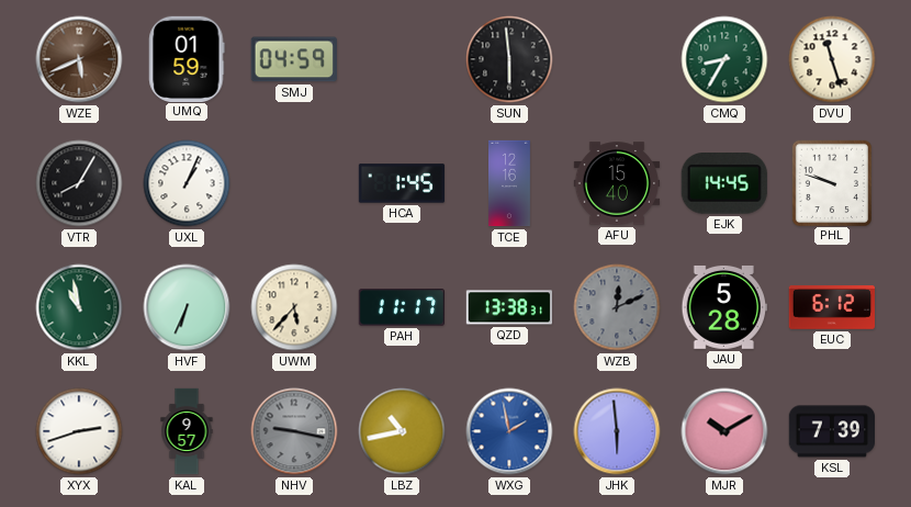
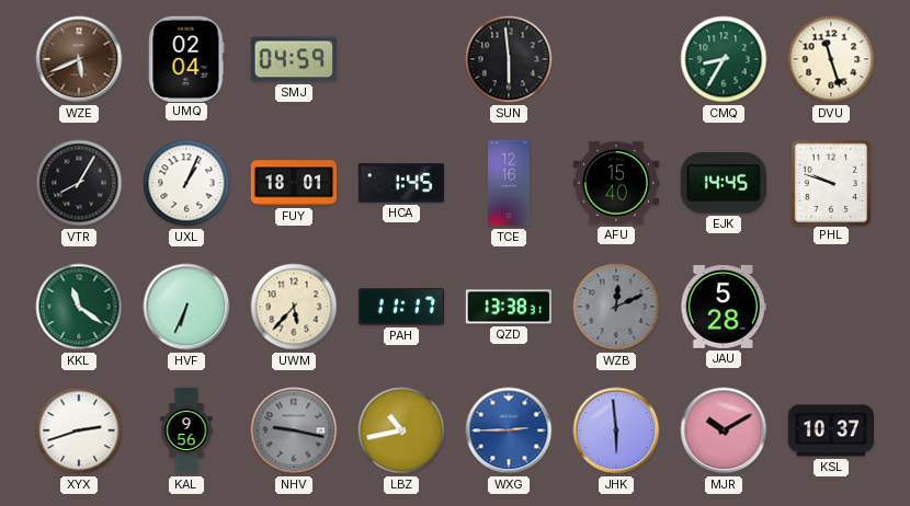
UMQ: 01:59 -> 02:04
FUY: none -> 18:01
KKL: 10:58 -> 11:21
EUC: 6:12 -> none
KAL: 9:57 -> 9:56
WXG: 1:58 -> 2:45
KSL: 7:39 -> 10:37
